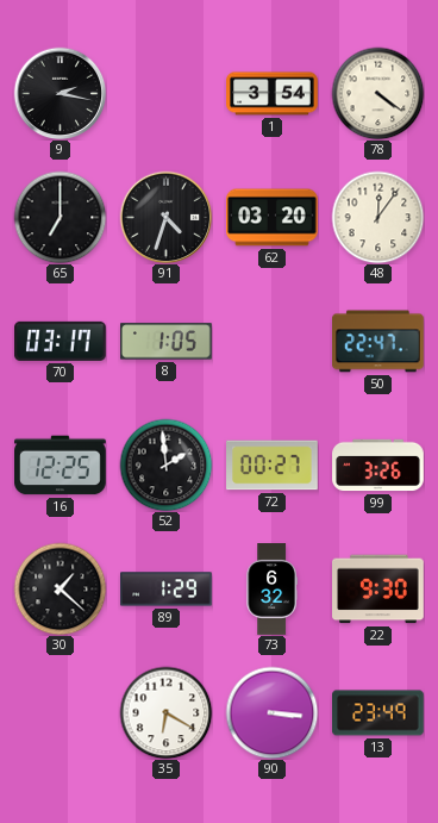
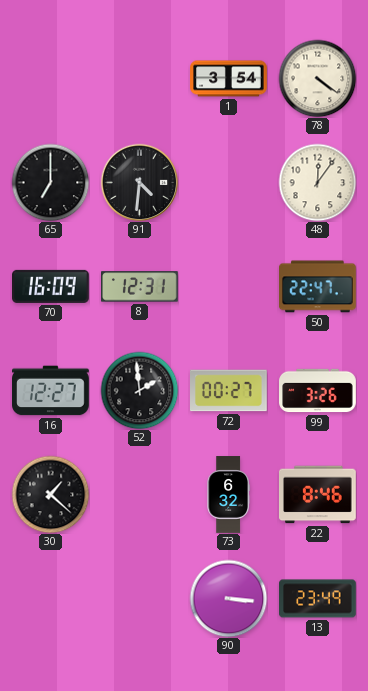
9: 2:17 -> none
91: 4:33 -> 4:31
62: 03:20 -> none
70: 03:17 -> 16:09
8: 1:05 -> 12:31
16: 12:25 -> 12:27
89: 1:29 -> none
22: 9:30 -> 8:46
35: 6:20 -> none
